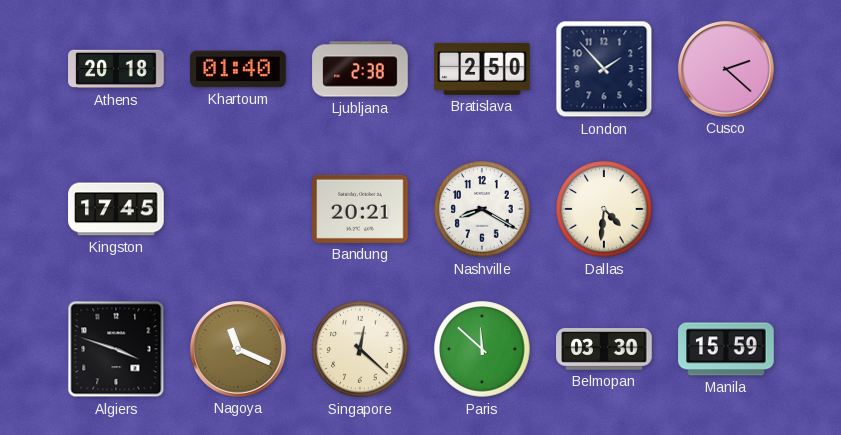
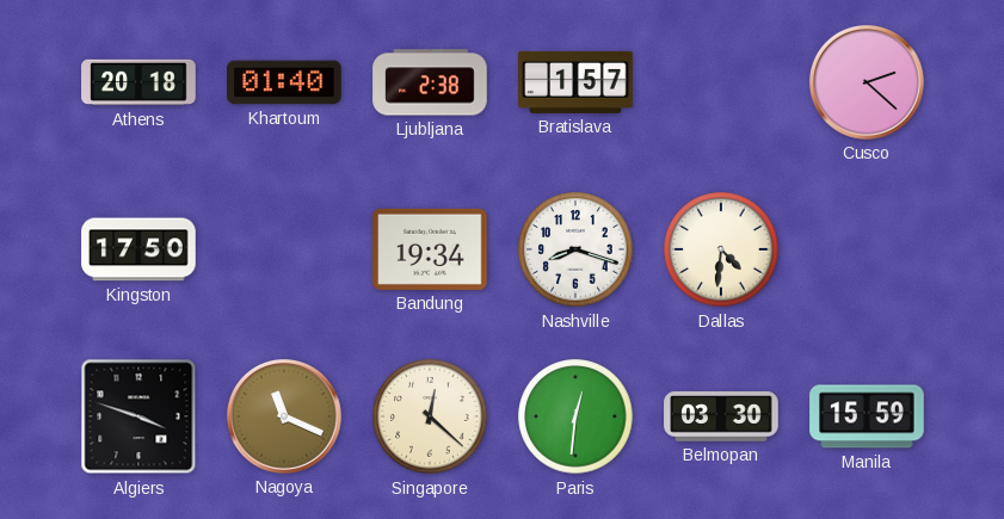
Bratislava: 2:50 -> 1:57
London: 1:53 -> none
Kingston: 17:45 -> 17:50
Bandung: 20:21 -> 19:34
Nashville: 8:20 -> 8:18
Paris: 11:52 -> 12:31
